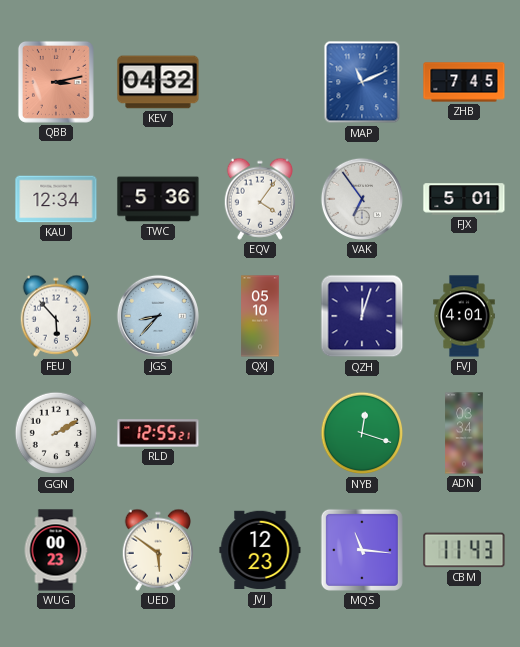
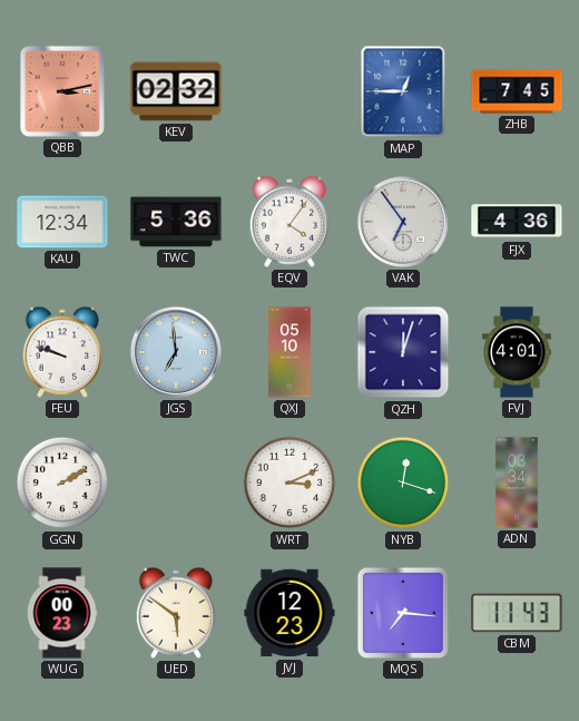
KEV: 04:32 -> 02:32
MAP: 11:11 -> 12:45
FJX: 5:01 -> 4:36
FEU: 5:53 -> 9:48
JGS: 8:37 -> 6:59
RLD: 12:55 -> none
WRT: none -> 3:11
MQS: 11:16 -> 7:16
